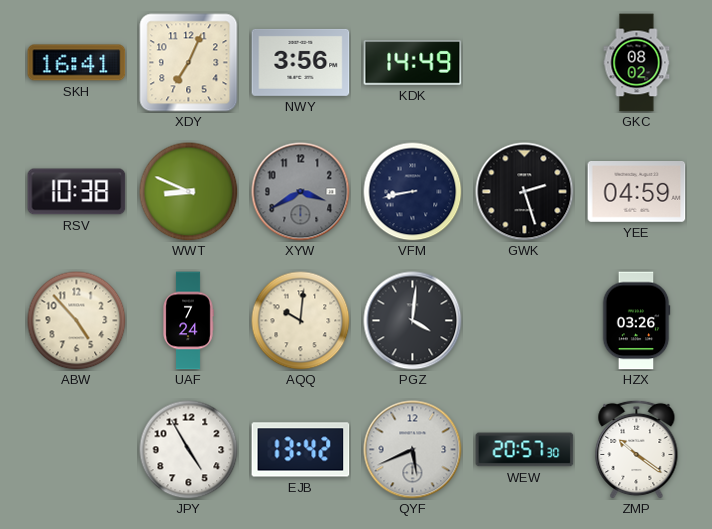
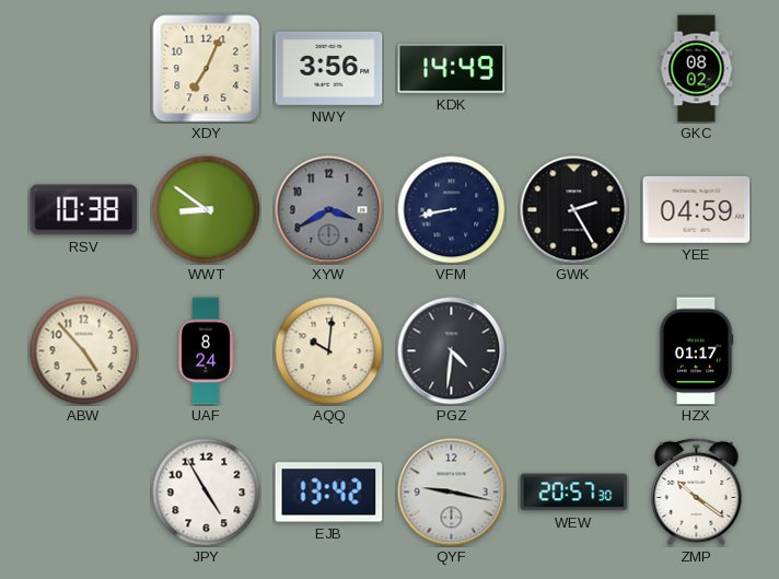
SKH: 16:41 -> none
WWT: 8:49 -> 8:51
GWK: 2:27 -> 2:25
UAF: 7:24 -> 8:24
PGZ: 4:01 -> 4:31
HZX: 03:26 -> 01:17
QYF: 5:41 -> 9:17
